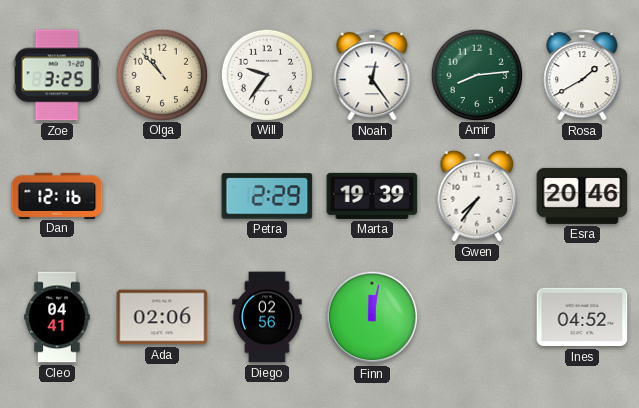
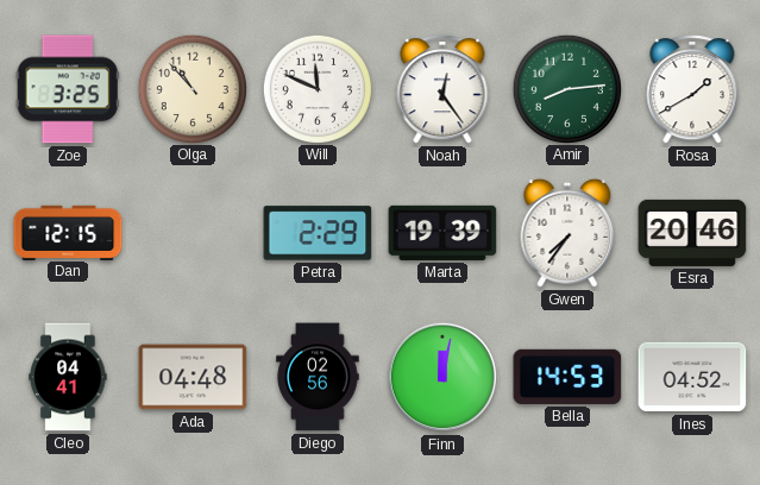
Will: 9:36 -> 11:49
Dan: 12:16 -> 12:15
Ada: 02:06 -> 04:48
Bella: none -> 14:53
